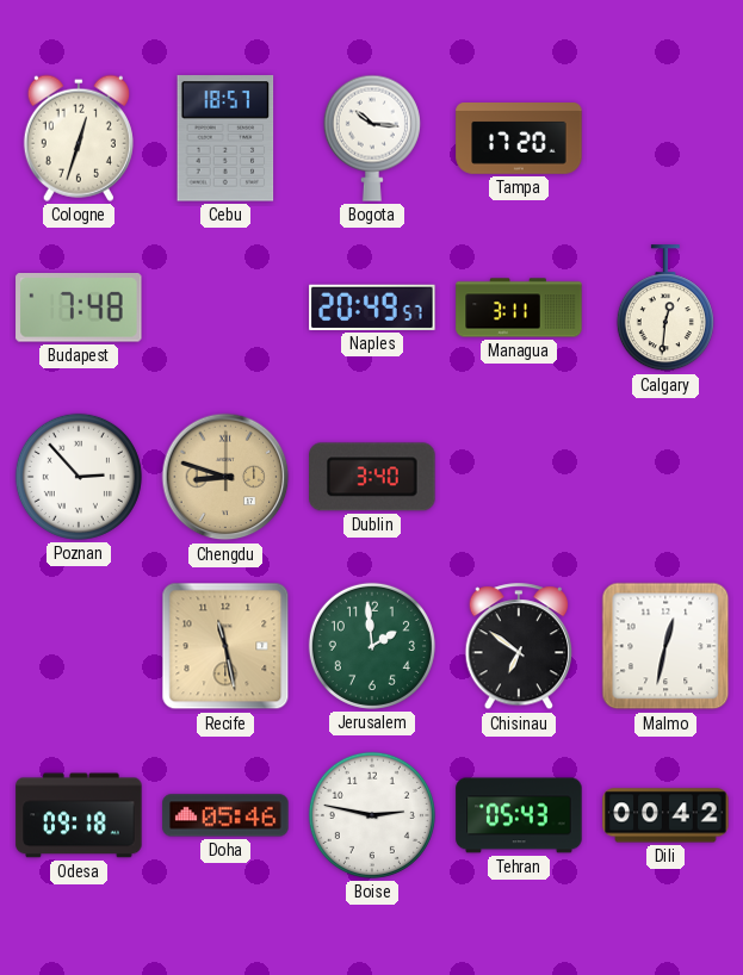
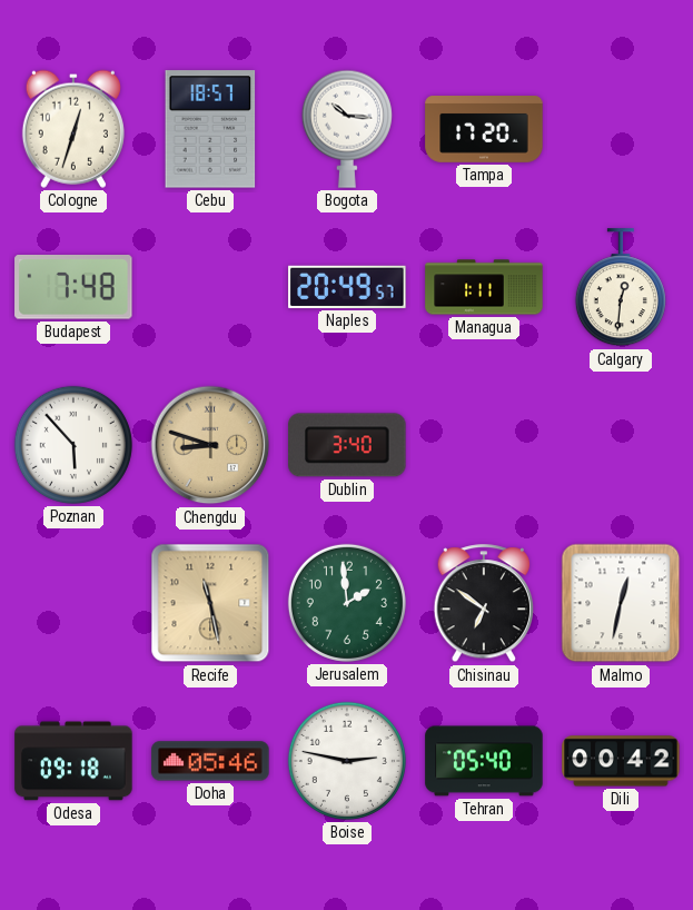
Managua: 3:11 -> 1:11
Poznan: 2:53 -> 5:53
Tehran: 05:43 -> 05:40
